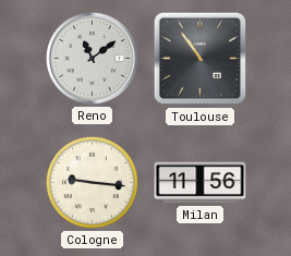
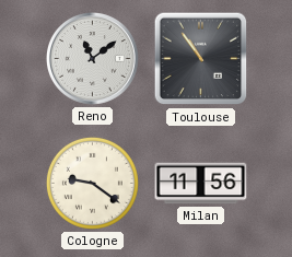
Cologne: 9:16 -> 9:21
